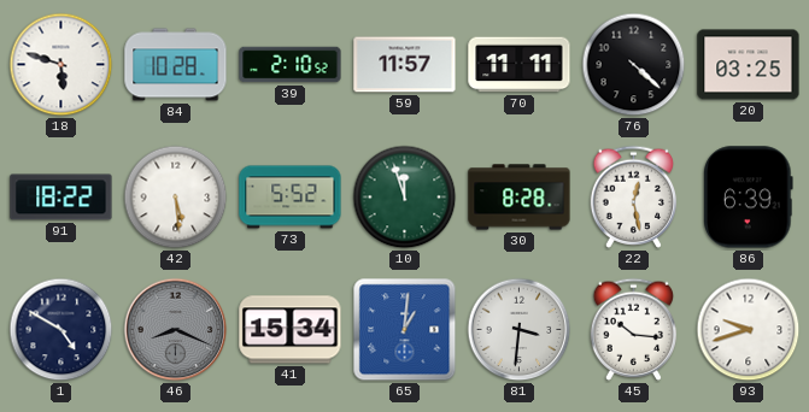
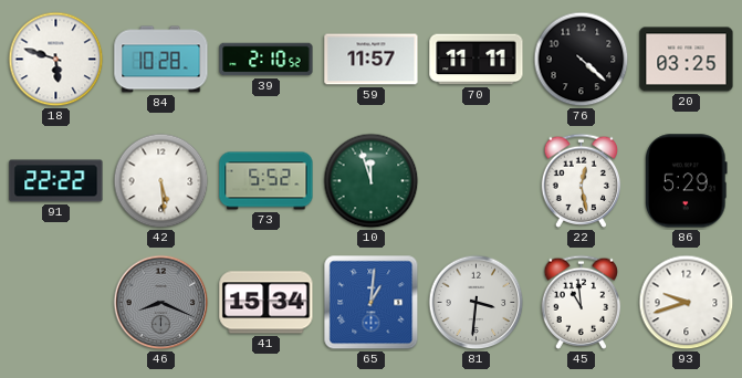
91: 18:22 -> 22:22
30: 8:28 -> none
86: 6:39 -> 5:29
1: 4:50 -> none
45: 10:16 -> 10:59
